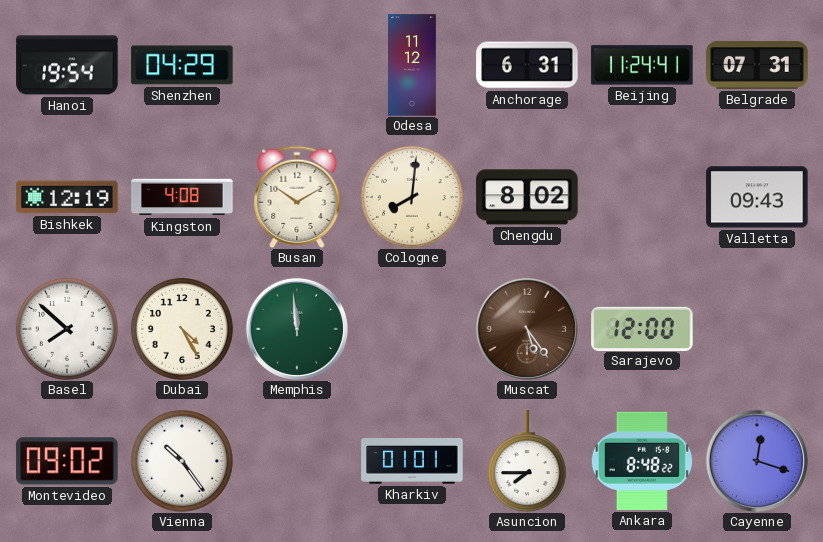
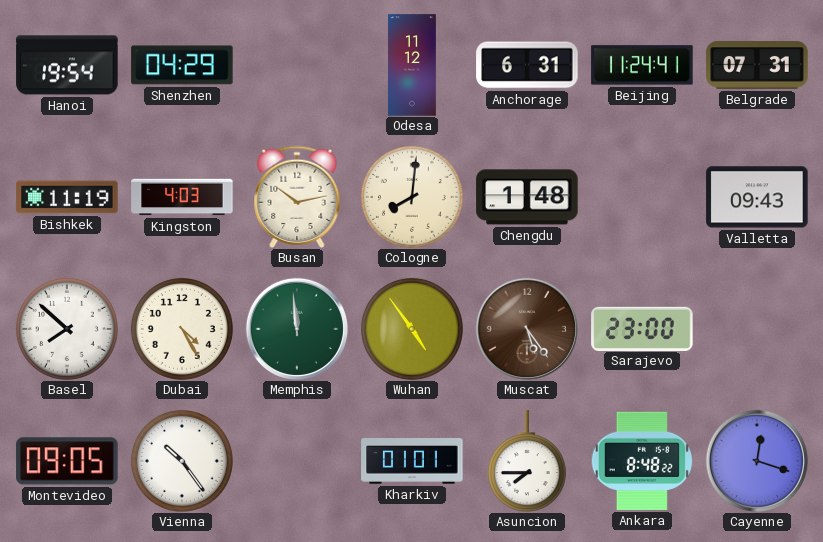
Bishkek: 12:19 -> 11:19
Kingston: 4:08 -> 4:03
Busan: 10:10 -> 10:13
Chengdu: 8:02 -> 1:48
Wuhan: none -> 4:54
Sarajevo: 12:00 -> 23:00
Montevideo: 09:02 -> 09:05
